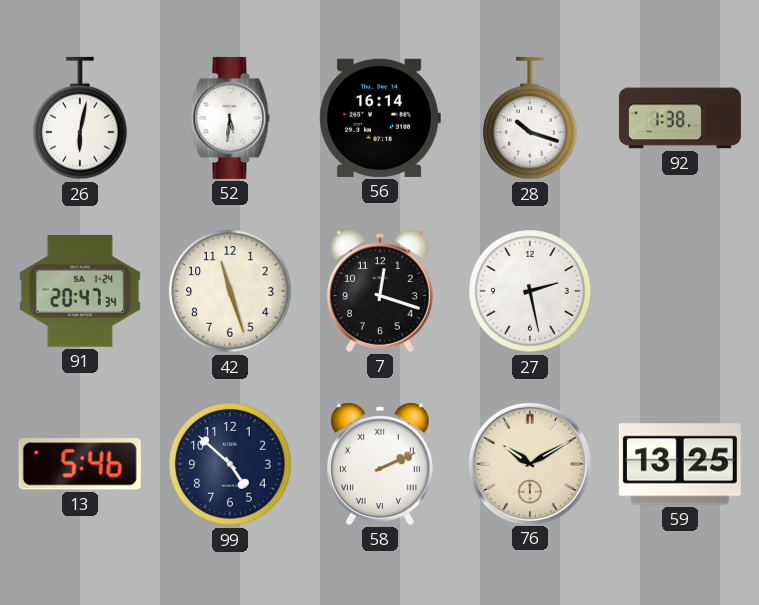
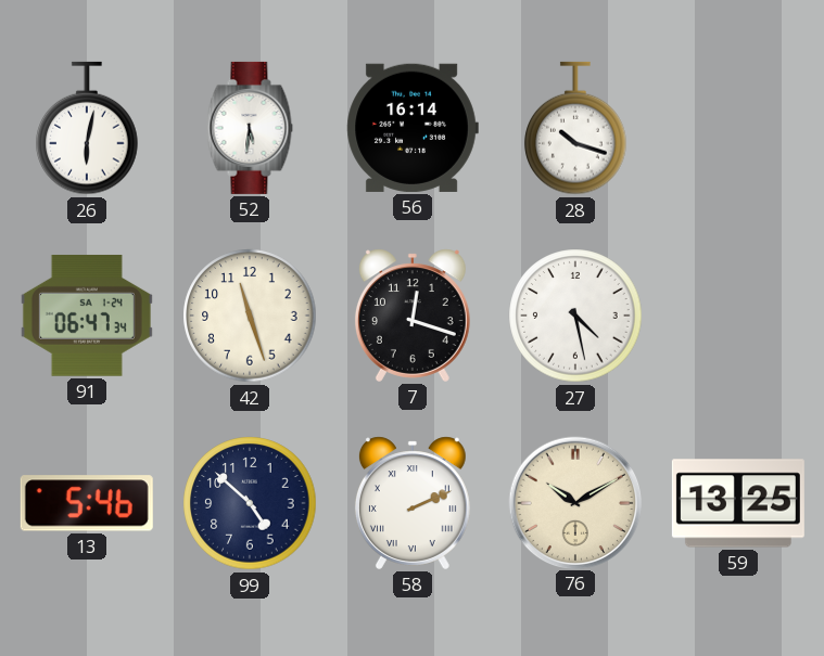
92: 1:38 -> none
91: 20:47 -> 06:47
27: 2:28 -> 4:28
